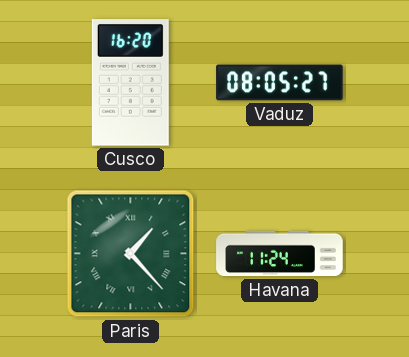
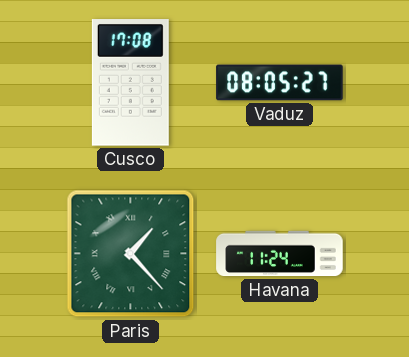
Cusco: 16:20 -> 17:08
